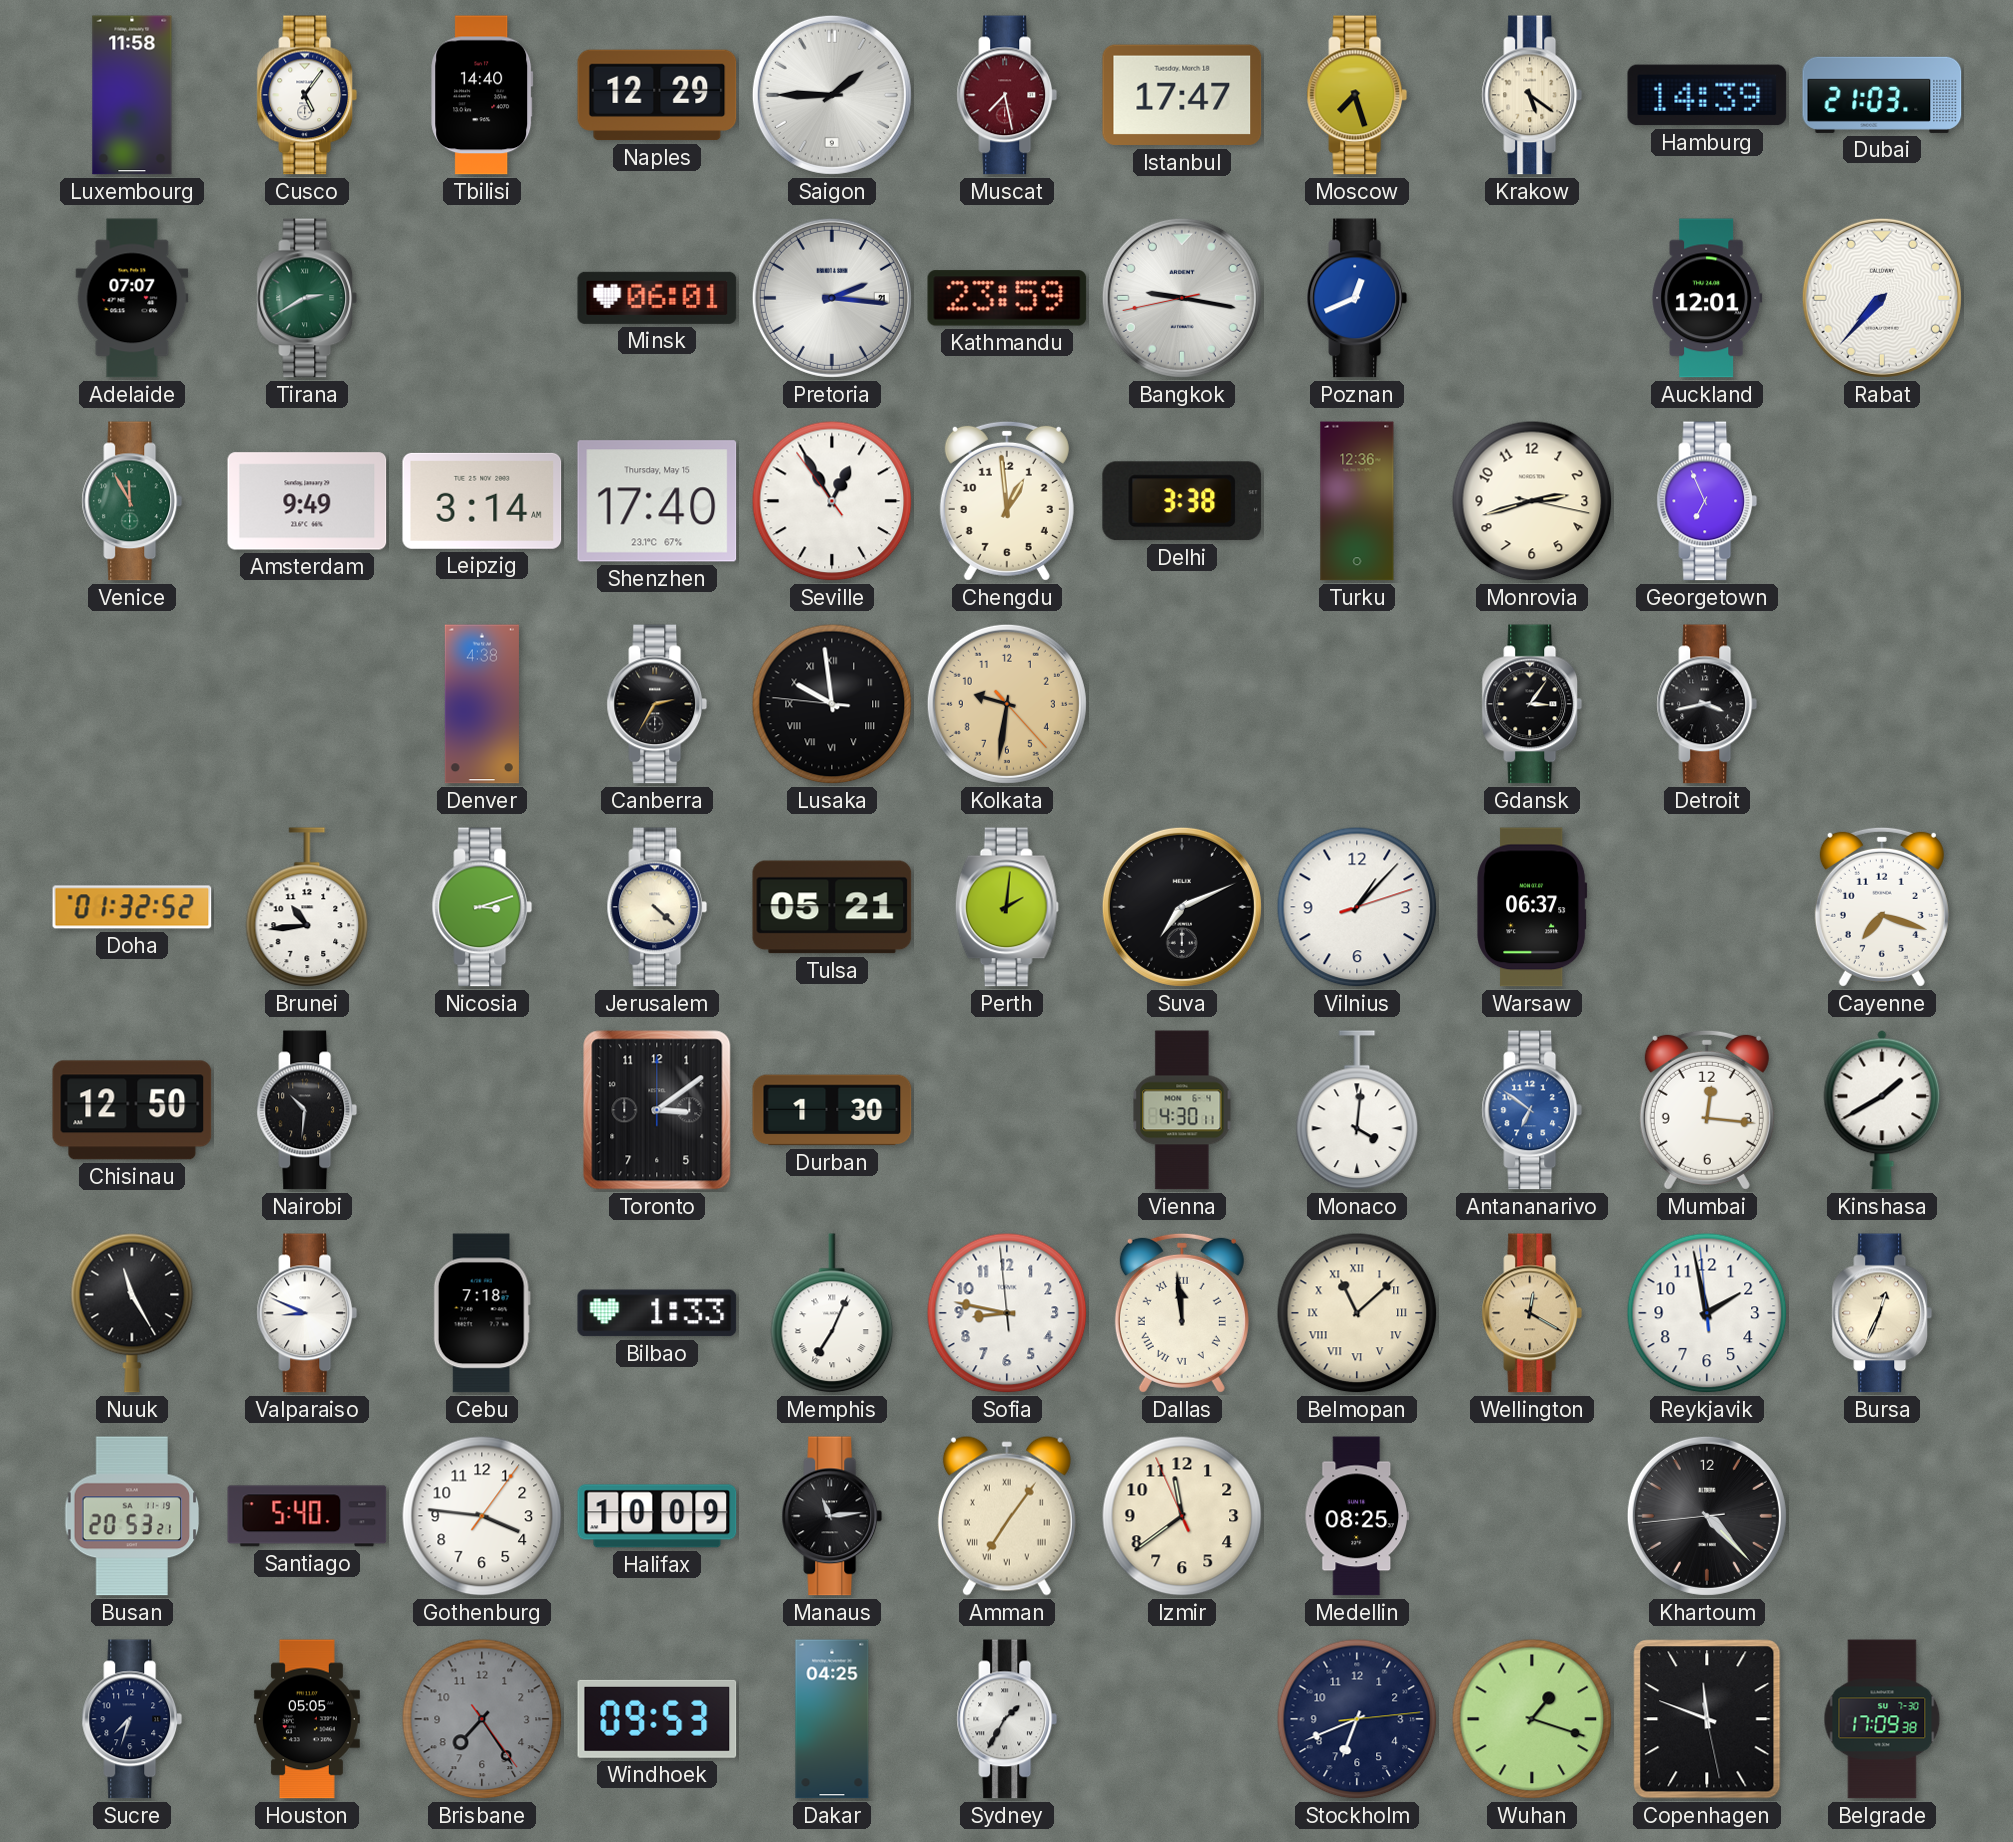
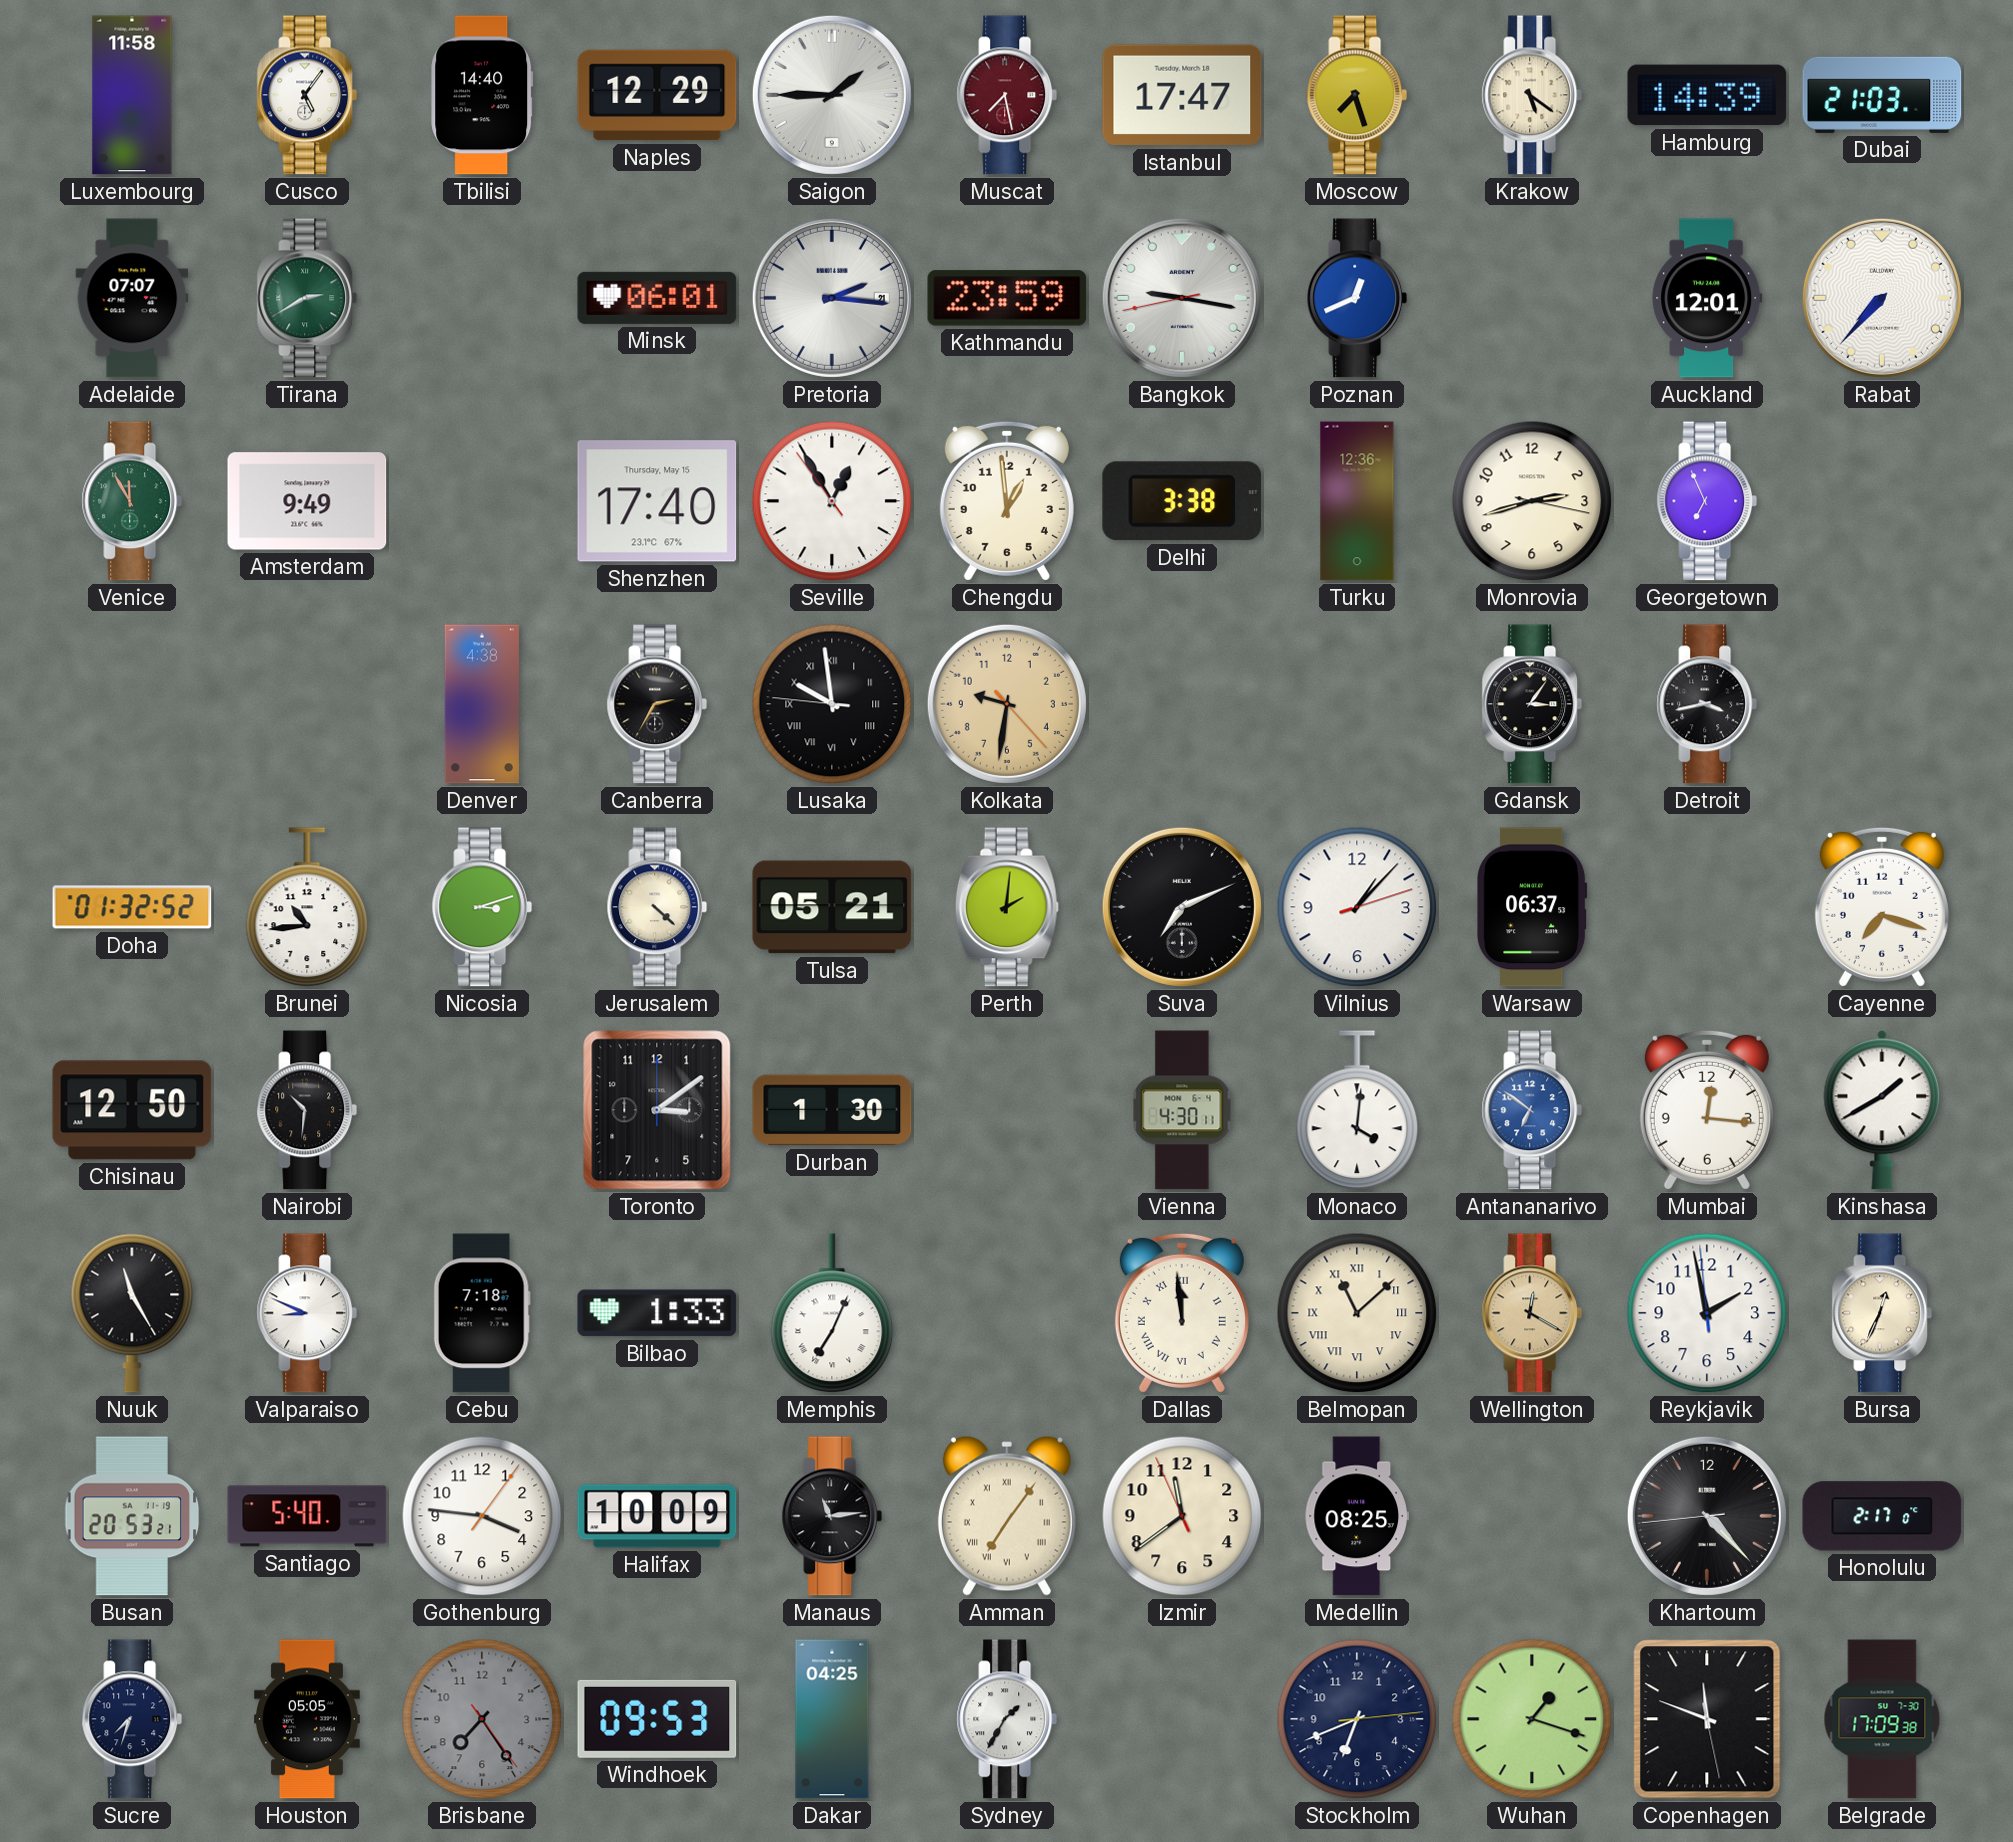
Leipzig: 3:14 -> none
Sofia: 8:46 -> none
Honolulu: none -> 2:17
